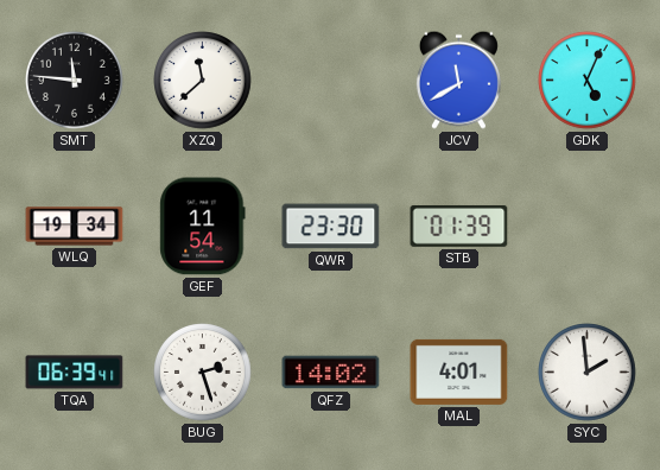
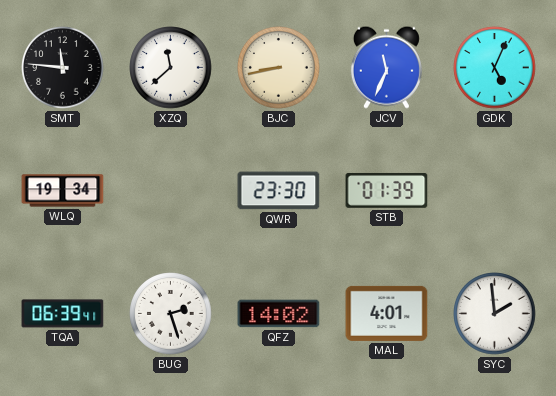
BJC: none -> 8:43
JCV: 11:40 -> 11:34
GEF: 11:54 -> none
